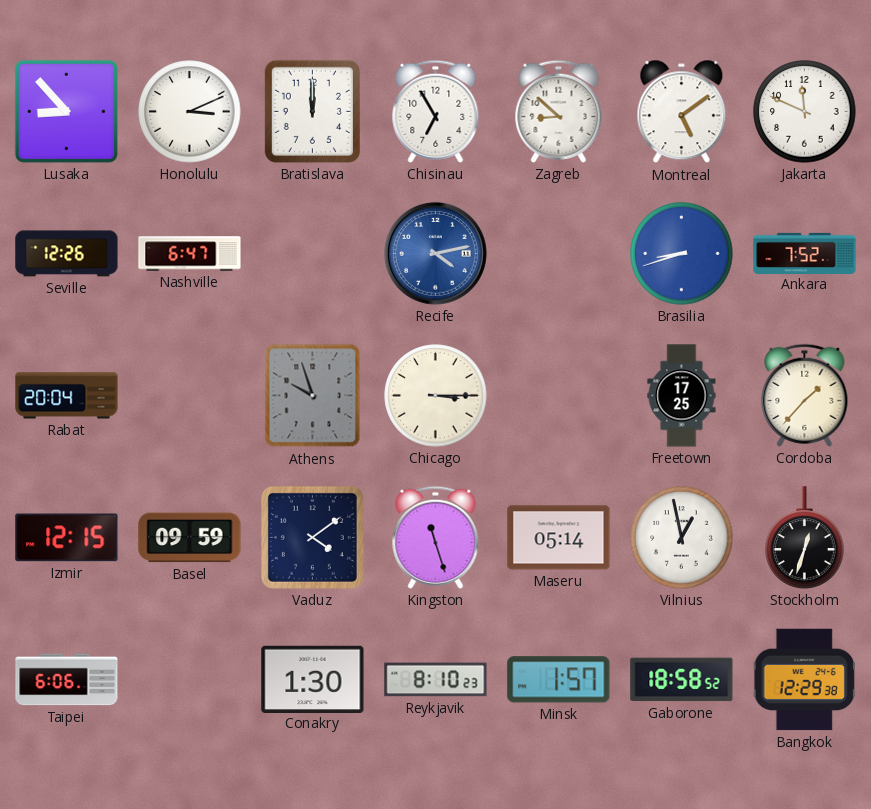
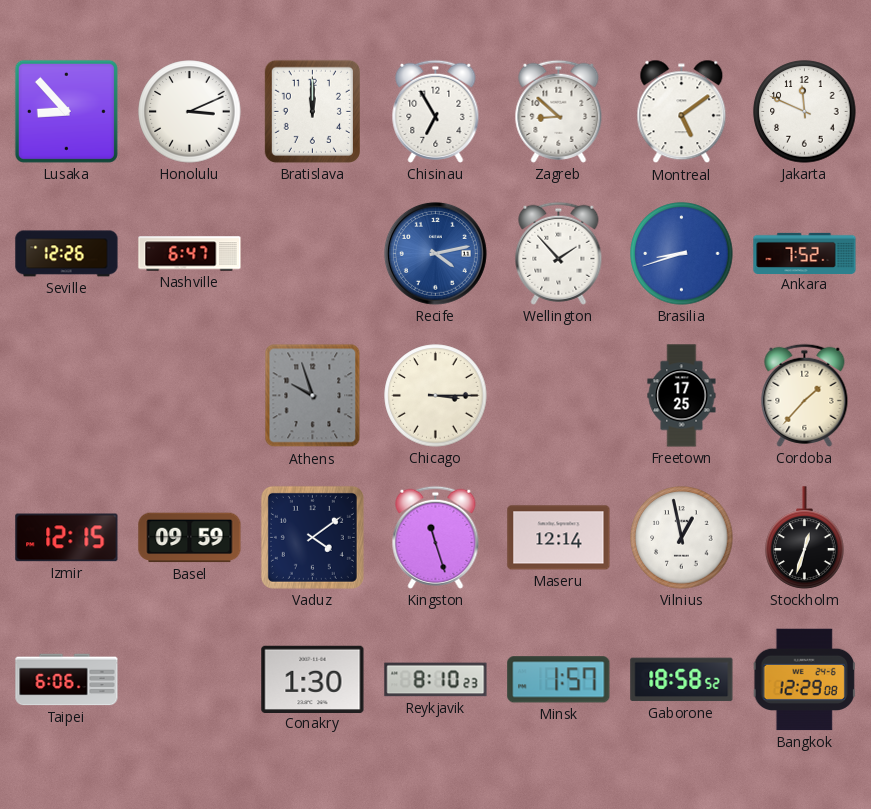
Wellington: none -> 1:53
Rabat: 20:04 -> none
Maseru: 05:14 -> 12:14
Bangkok: 12:29:38 -> 12:29:08
